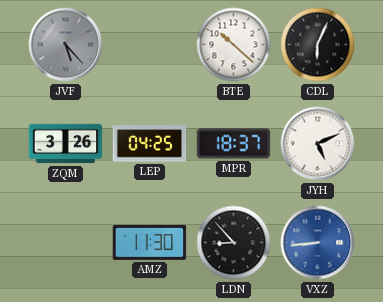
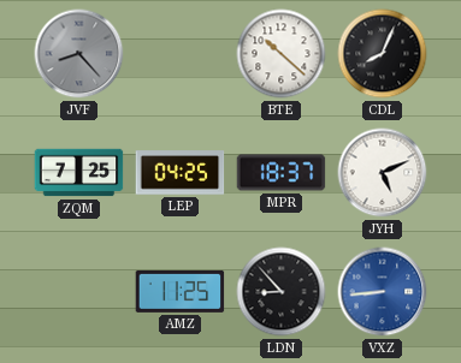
JVF: 5:23 -> 8:23
CDL: 6:04 -> 8:04
ZQM: 3:26 -> 7:25
AMZ: 11:30 -> 11:25
